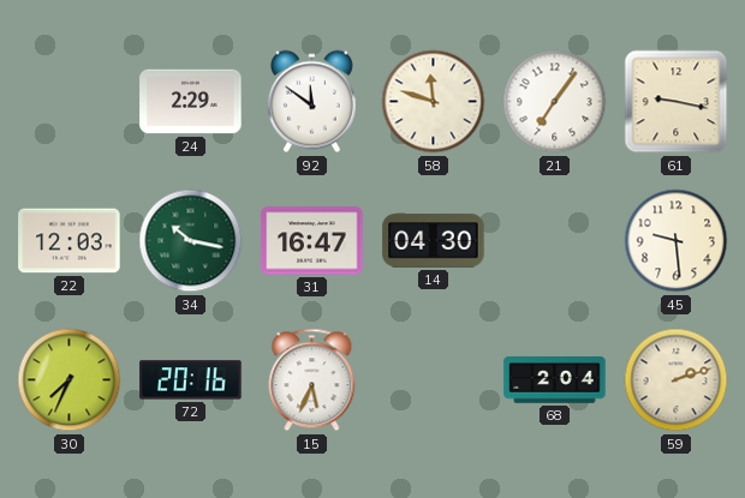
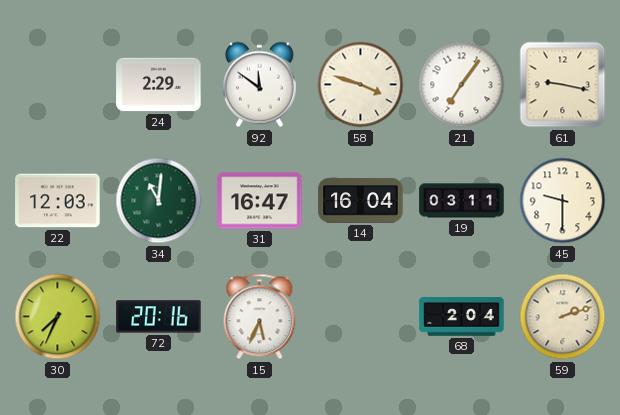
58: 11:48 -> 3:48
34: 10:17 -> 11:01
14: 04:30 -> 16:04
19: none -> 03:11
45: 9:29 -> 9:30
